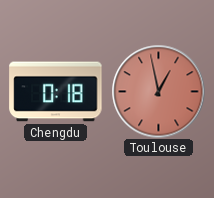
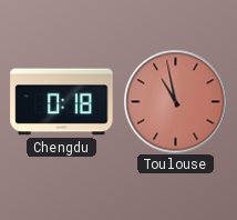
Toulouse: 12:58 -> 10:58
